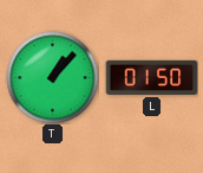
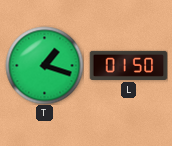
T: 1:07 -> 1:18
